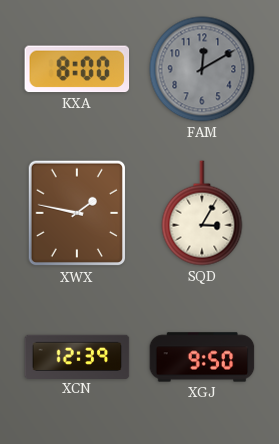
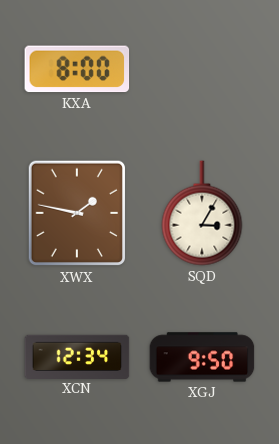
FAM: 12:10 -> none
XCN: 12:39 -> 12:34
